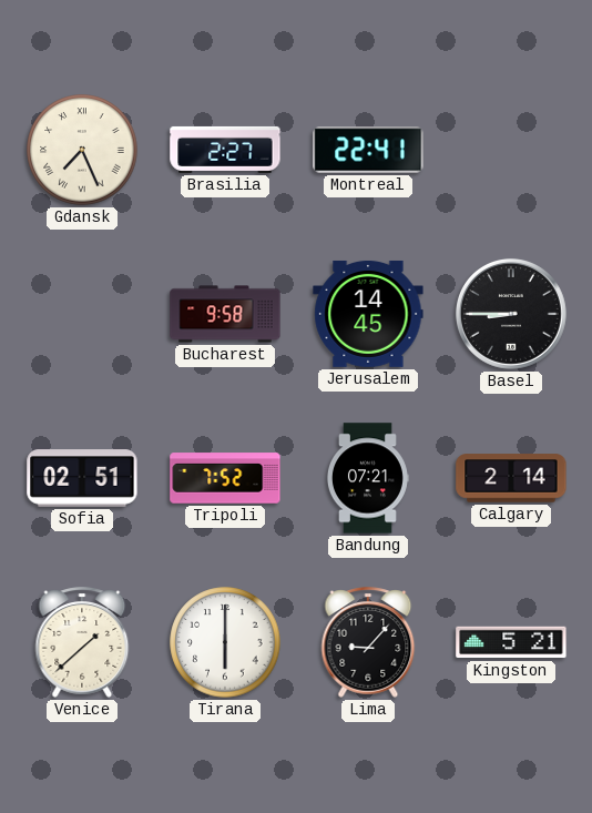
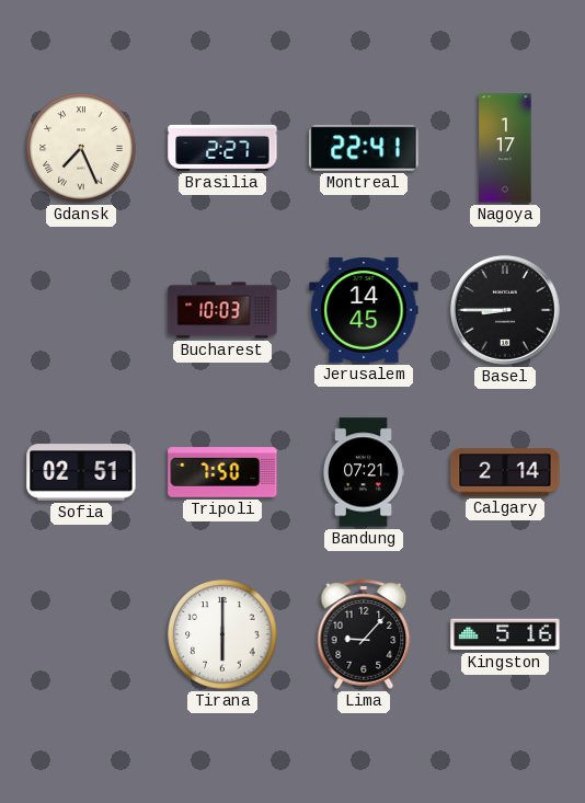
Nagoya: none -> 1:17
Bucharest: 9:58 -> 10:03
Tripoli: 7:52 -> 7:50
Venice: 1:38 -> none
Kingston: 5:21 -> 5:16
